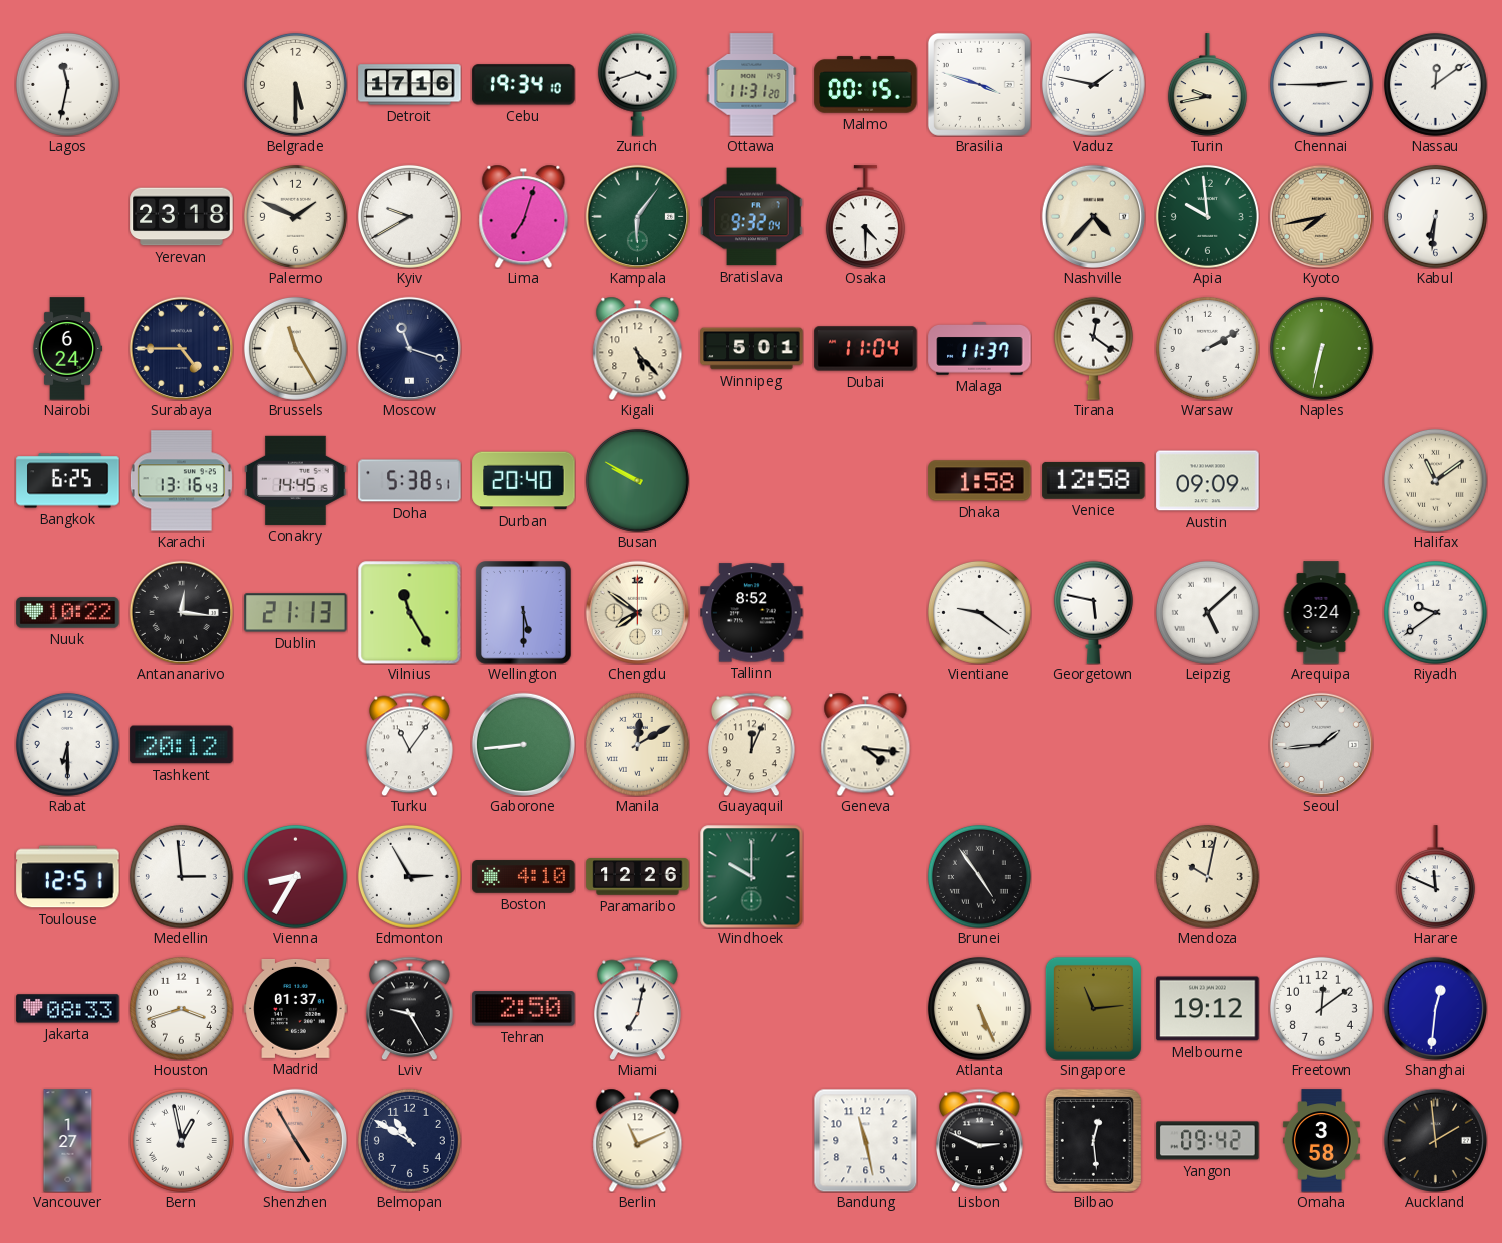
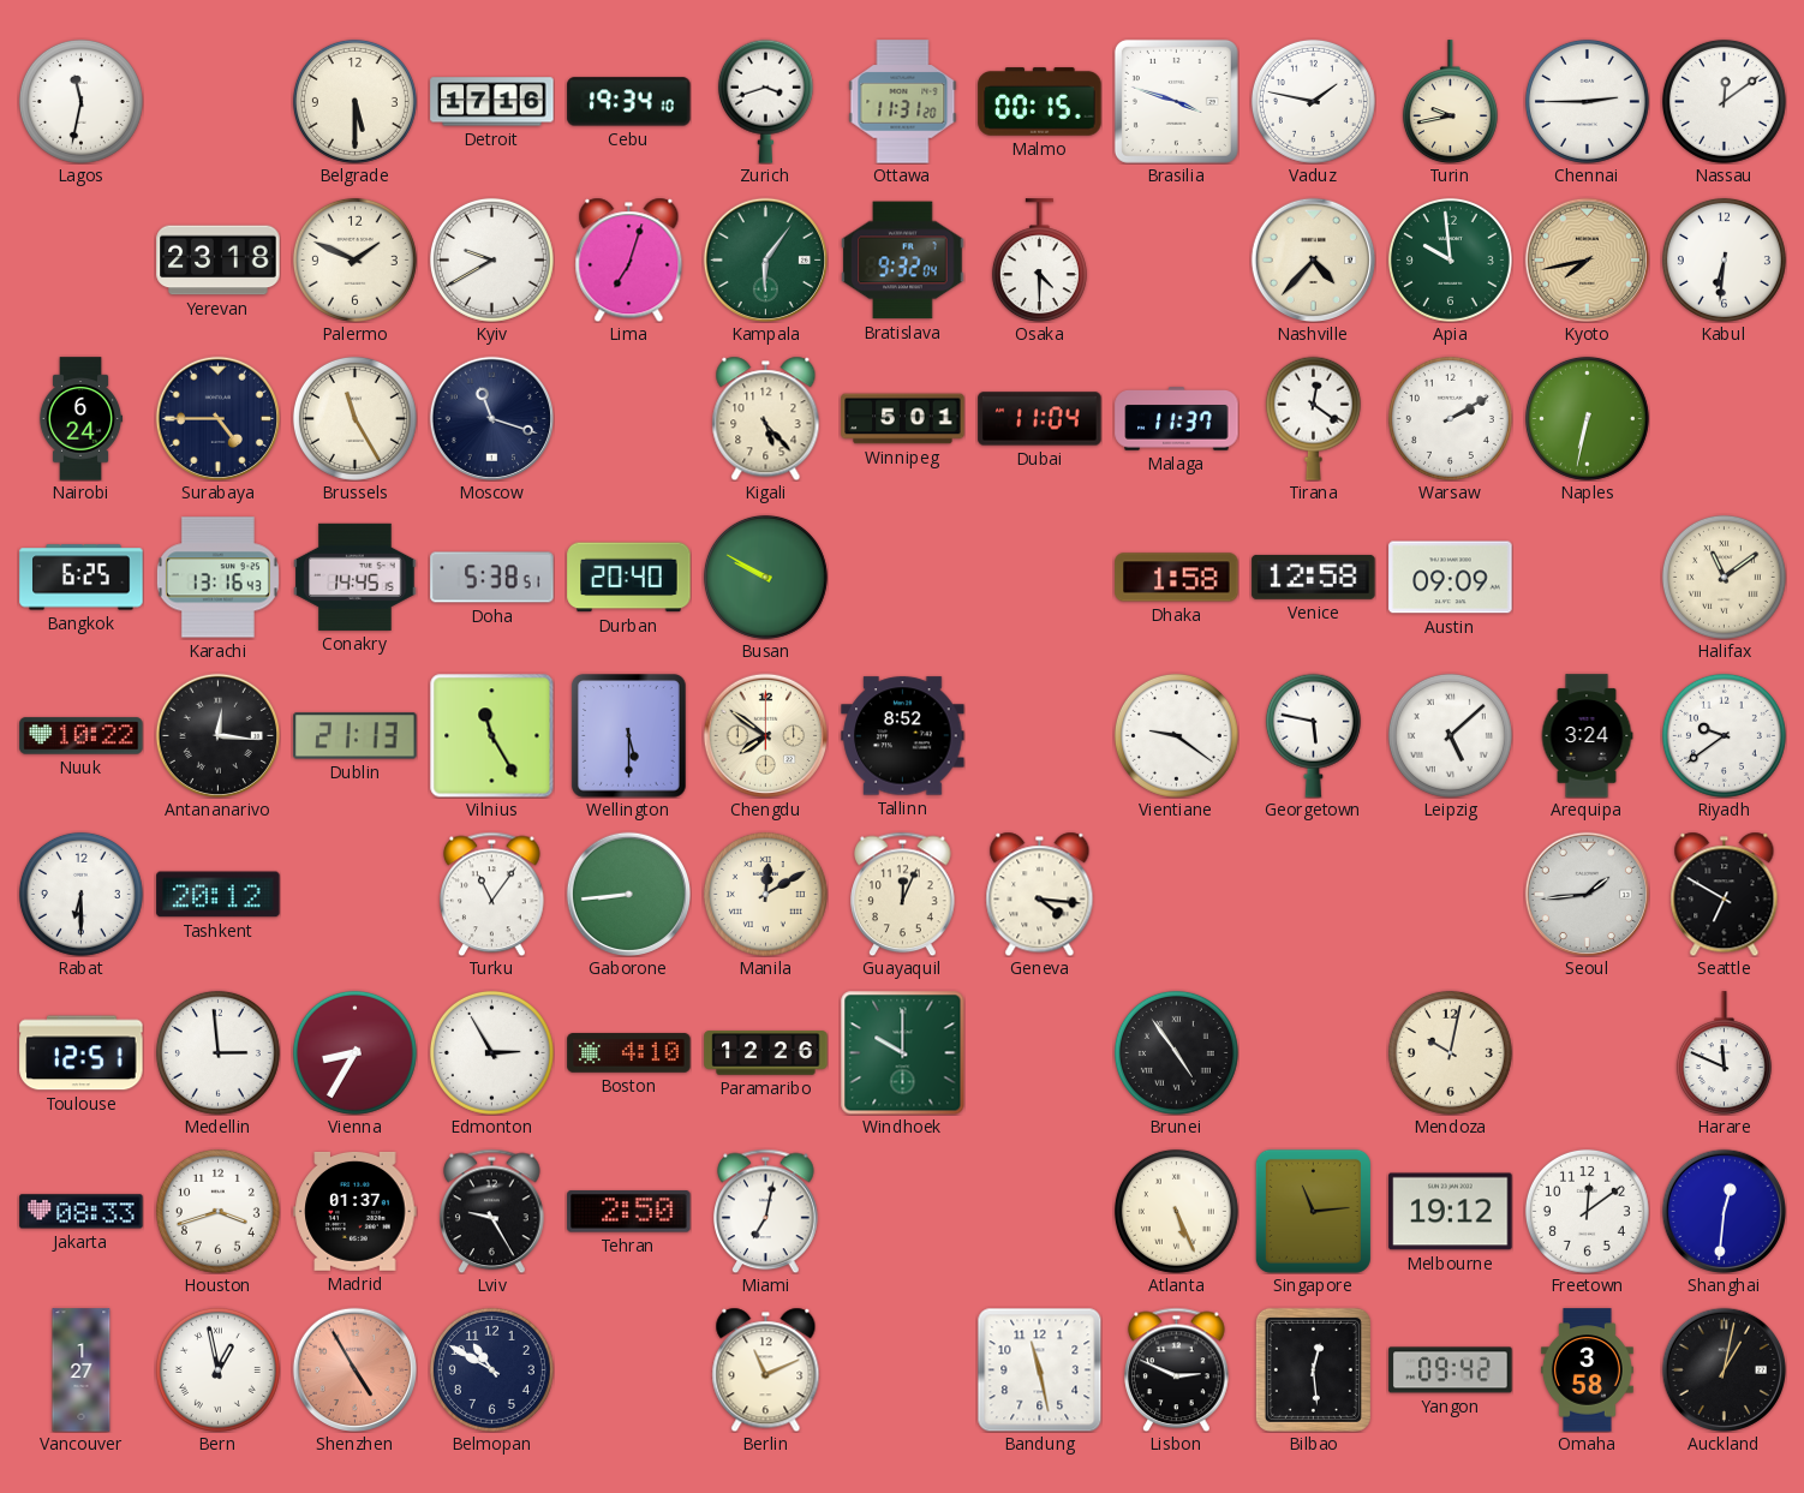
Seattle: none -> 6:50
Auckland: 1:59 -> 1:02
